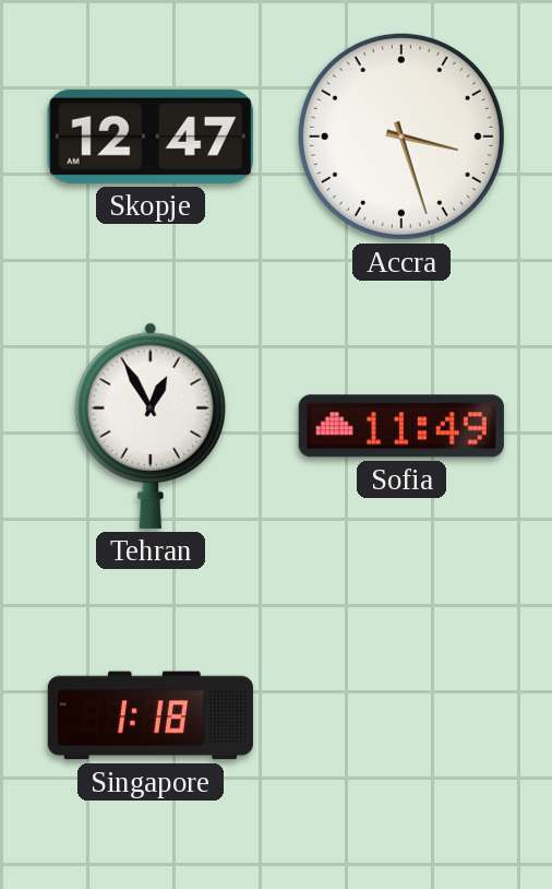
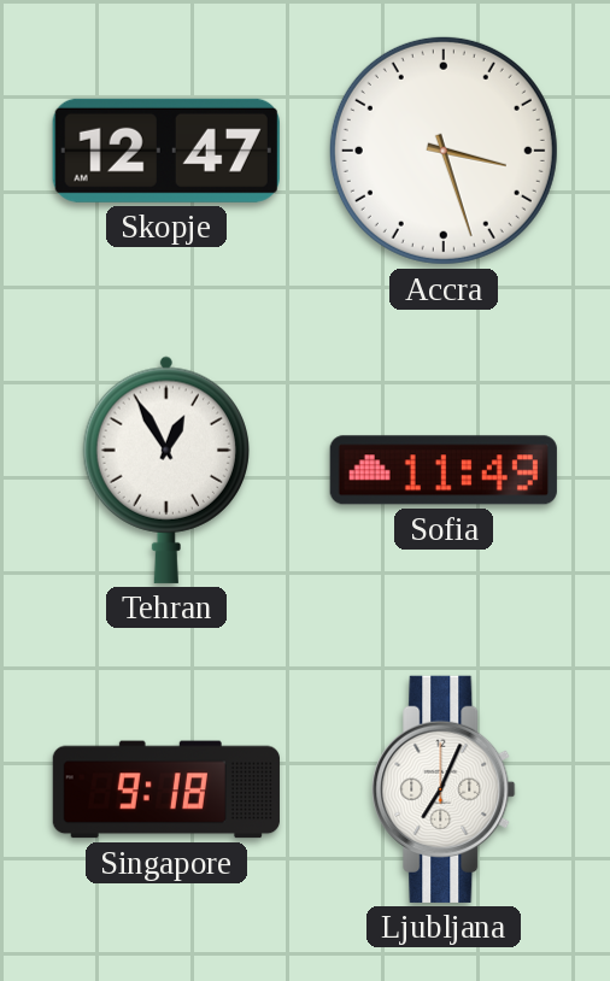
Singapore: 1:18 -> 9:18
Ljubljana: none -> 7:04
